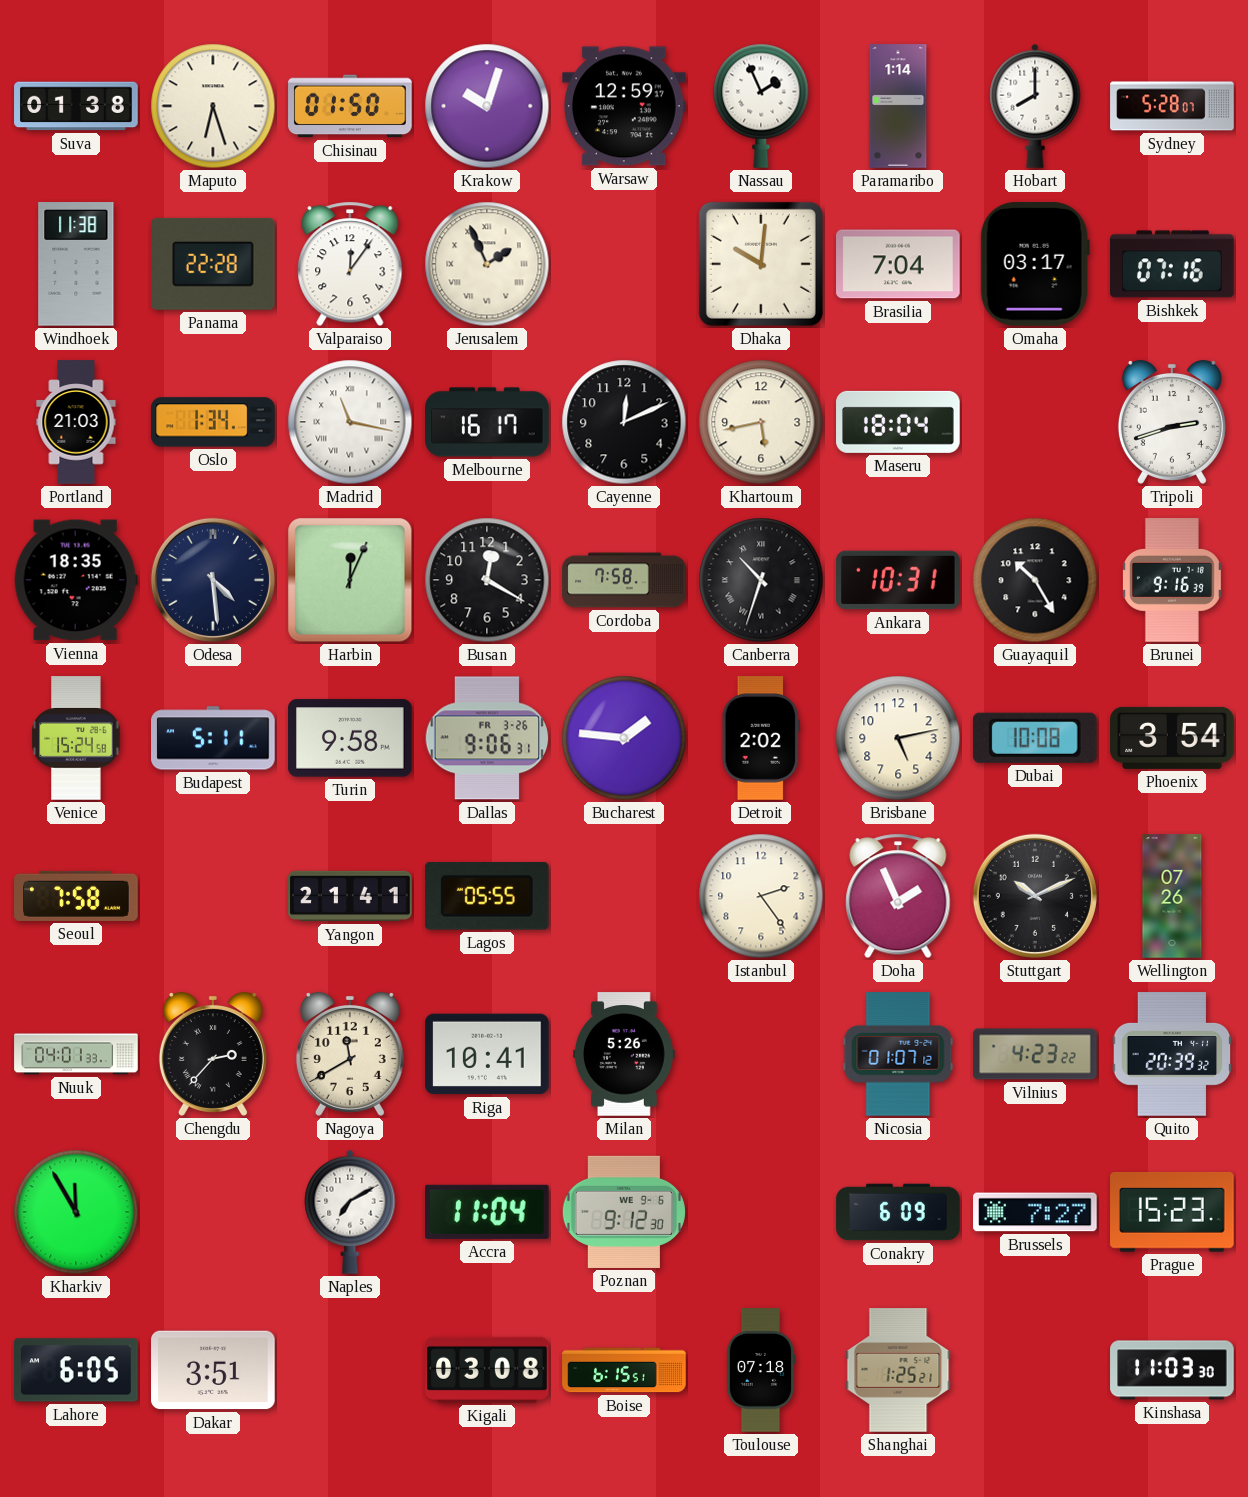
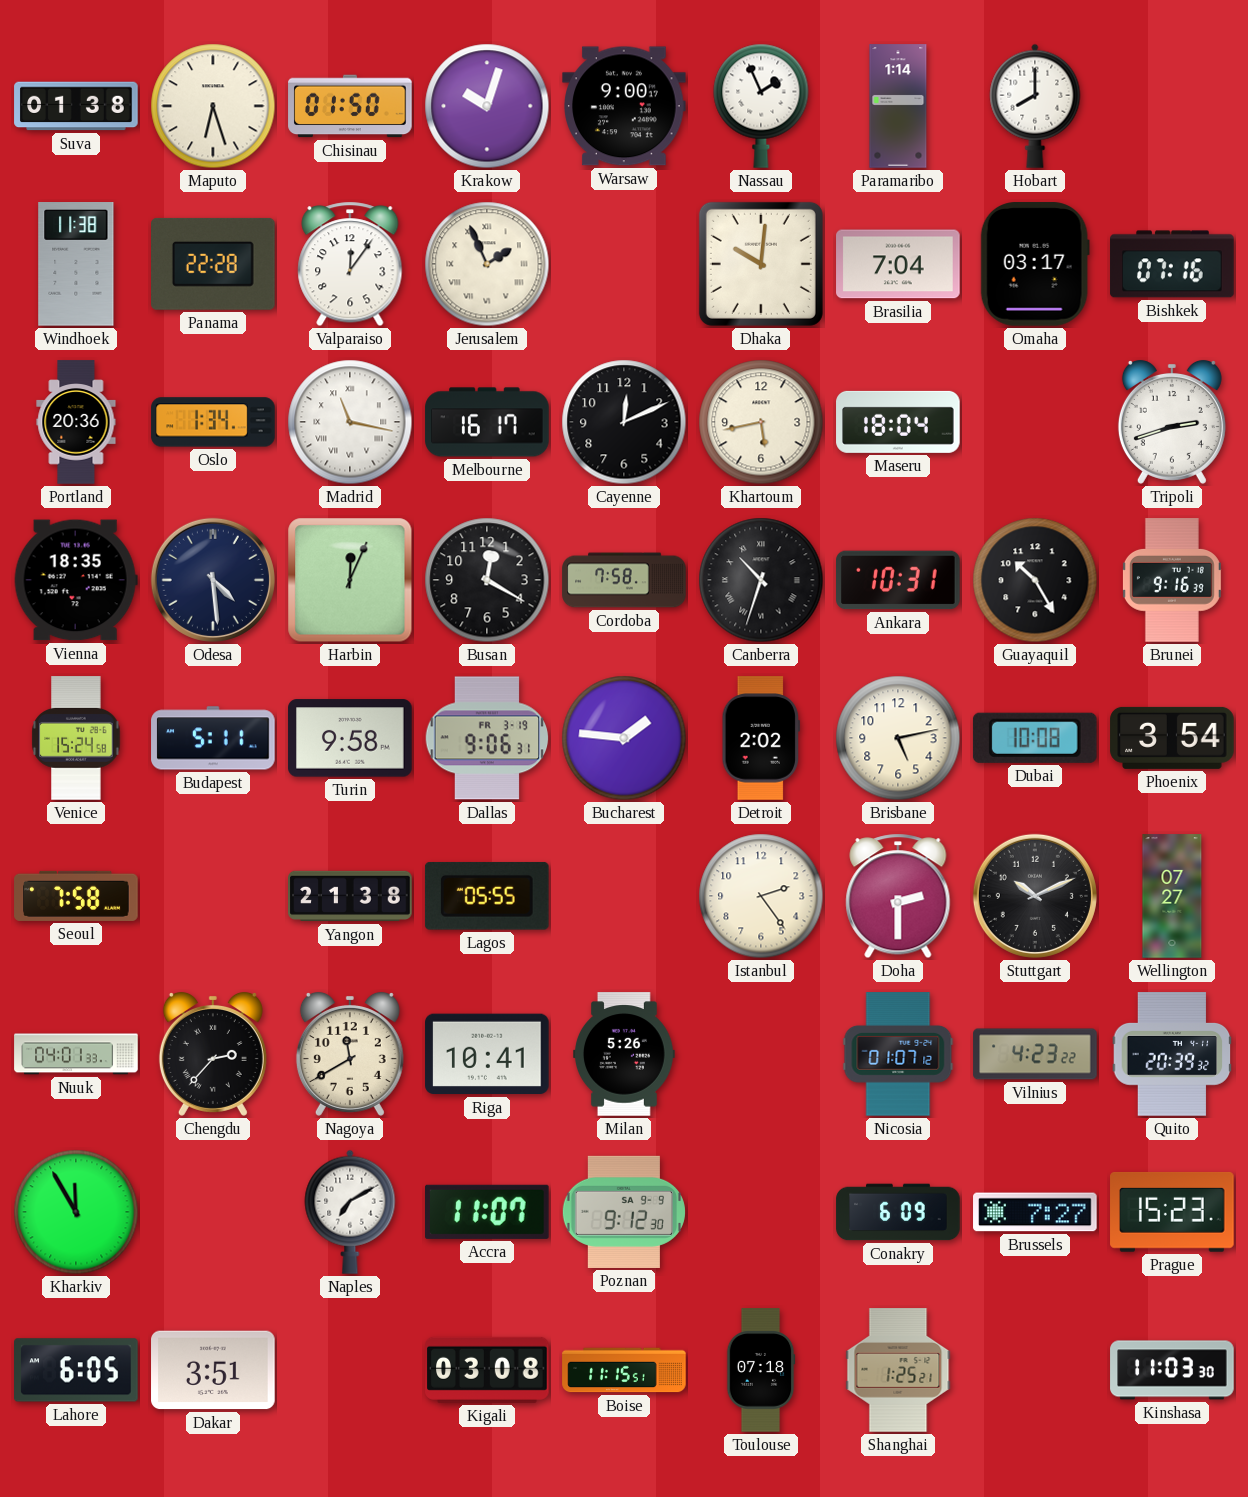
Warsaw: 12:59 -> 9:00
Sydney: 5:28 -> none
Portland: 21:03 -> 20:36
Dallas date: FR 3-26 -> FR 3-19
Yangon: 21:41 -> 21:38
Doha: 1:56 -> 2:30
Wellington: 07:26 -> 07:27
Accra: 11:04 -> 11:07
Poznan date: WE 9-6 -> SA 9-9
Boise: 6:15 -> 11:15
